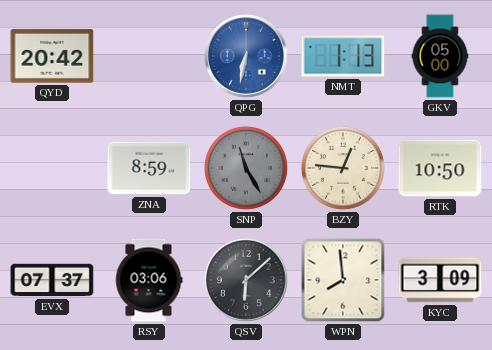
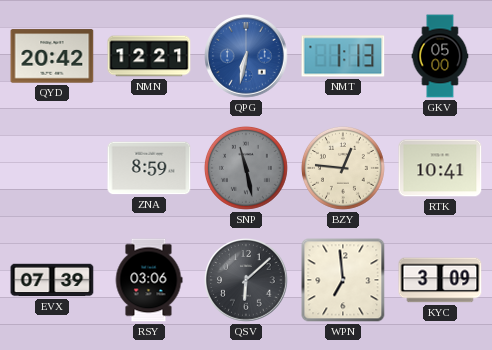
NMN: none -> 12:21
SNP: 11:25 -> 11:28
RTK: 10:50 -> 10:41
EVX: 07:37 -> 07:39
WPN: 7:59 -> 6:59
